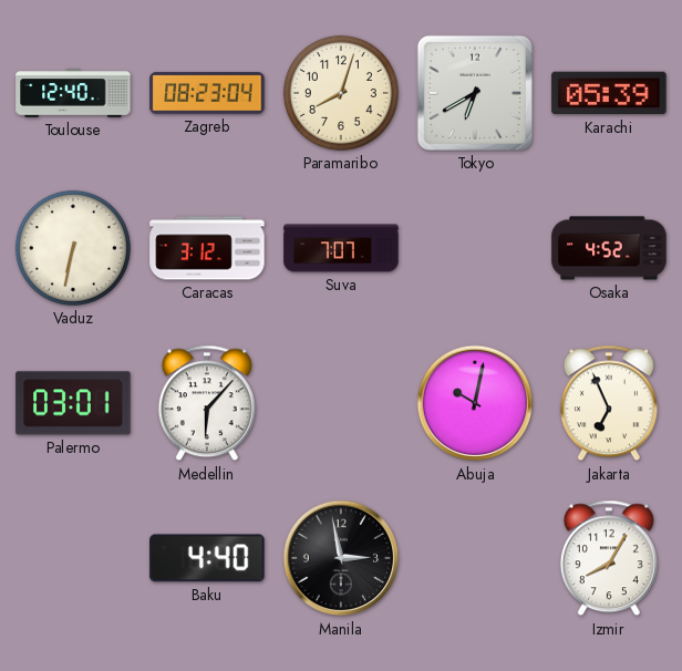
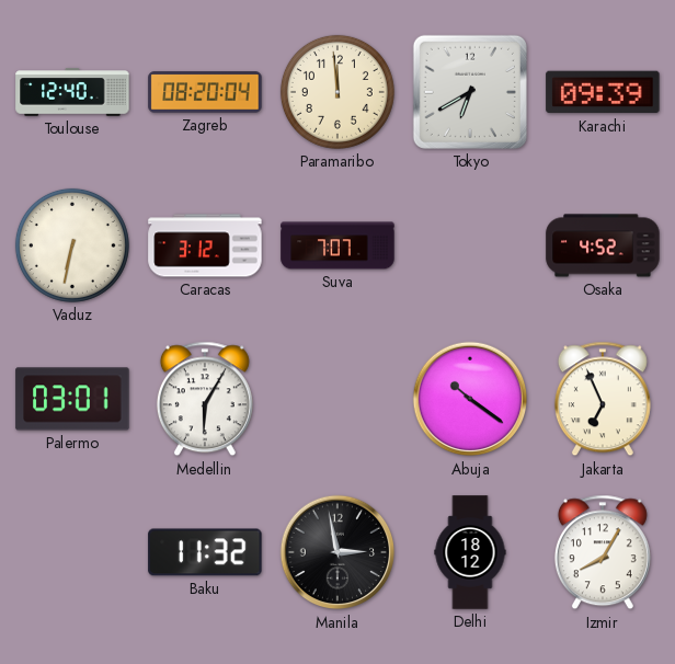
Zagreb: 08:23 -> 08:20
Paramaribo: 8:03 -> 11:59
Karachi: 05:39 -> 09:39
Medellin: 6:07 -> 6:05
Abuja: 10:02 -> 10:21
Baku: 4:40 -> 11:32
Delhi: none -> 18:12
